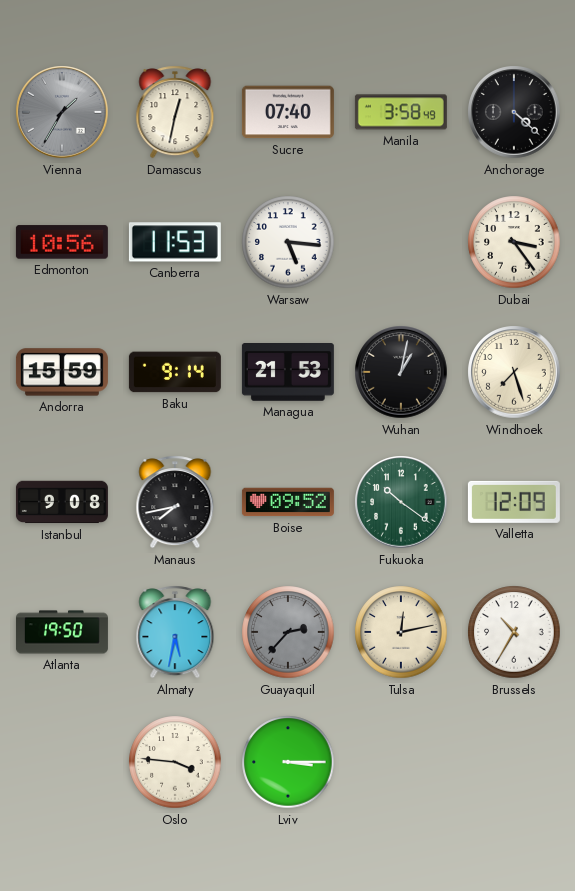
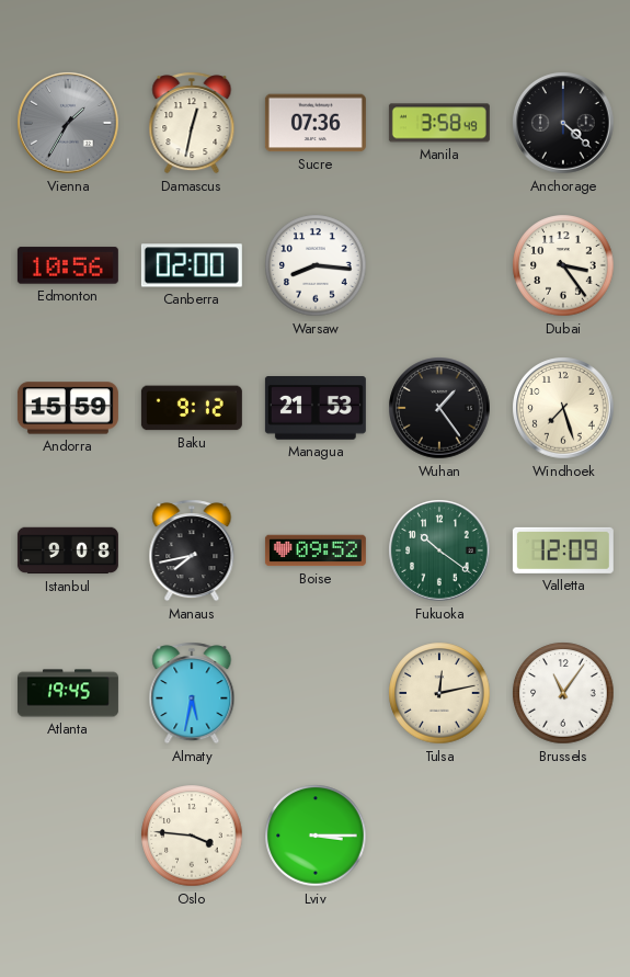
Sucre: 07:40 -> 07:36
Canberra: 11:53 -> 02:00
Warsaw: 5:16 -> 8:16
Baku: 9:14 -> 9:12
Wuhan: 1:02 -> 1:24
Atlanta: 19:50 -> 19:45
Guayaquil: 2:37 -> none
Brussels: 10:35 -> 11:06
